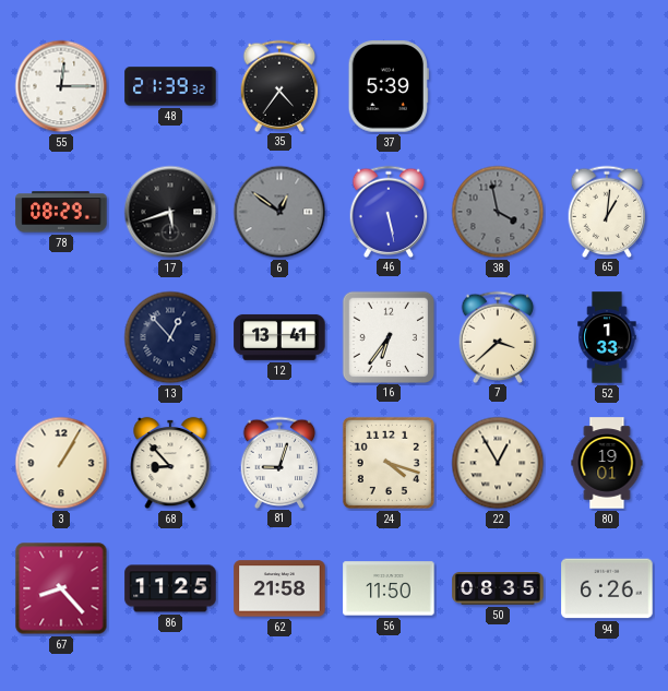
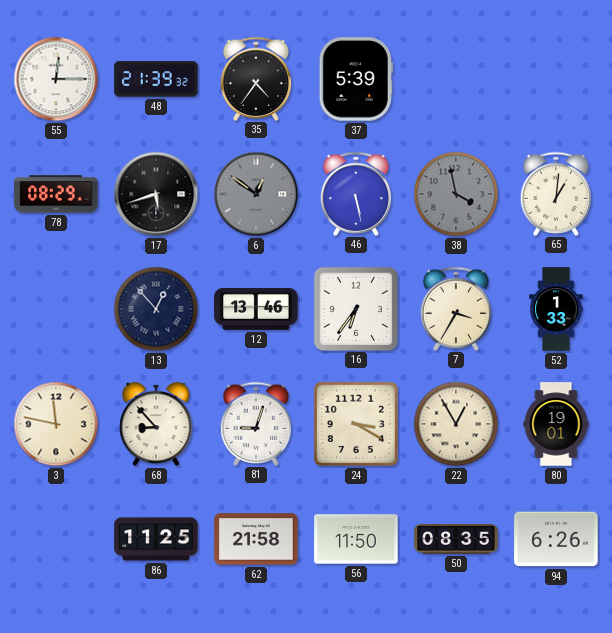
12: 13:41 -> 13:46
7: 3:38 -> 3:35
3: 1:05 -> 11:47
24: 4:18 -> 3:20
67: 8:23 -> none
